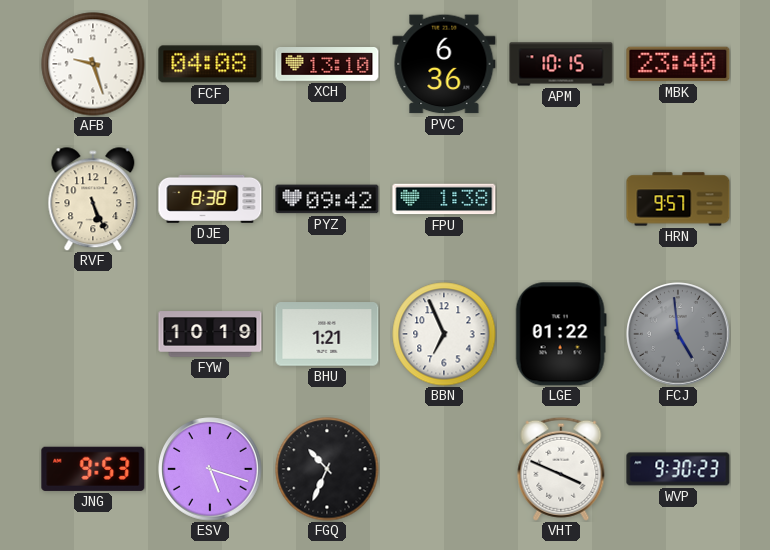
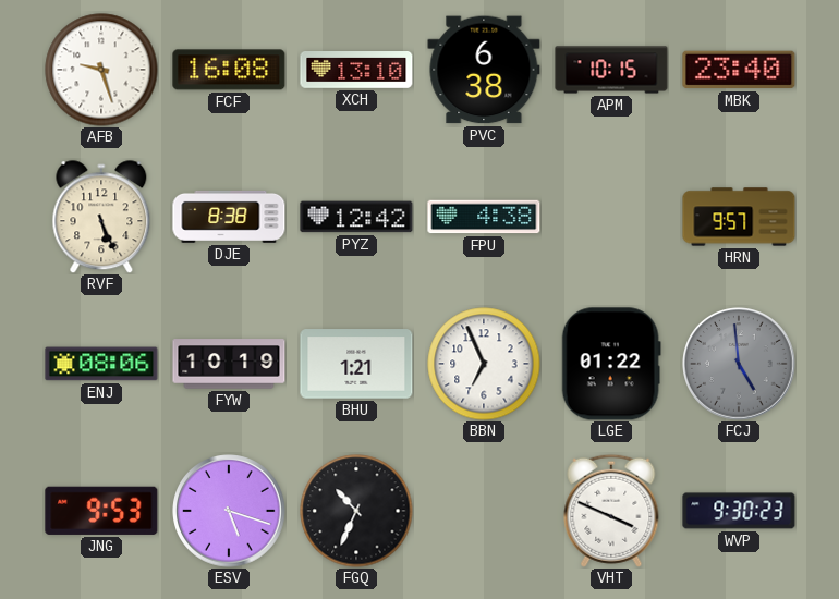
FCF: 04:08 -> 16:08
PVC: 6:36 -> 6:38
PYZ: 09:42 -> 12:42
FPU: 1:38 -> 4:38
ENJ: none -> 08:06
